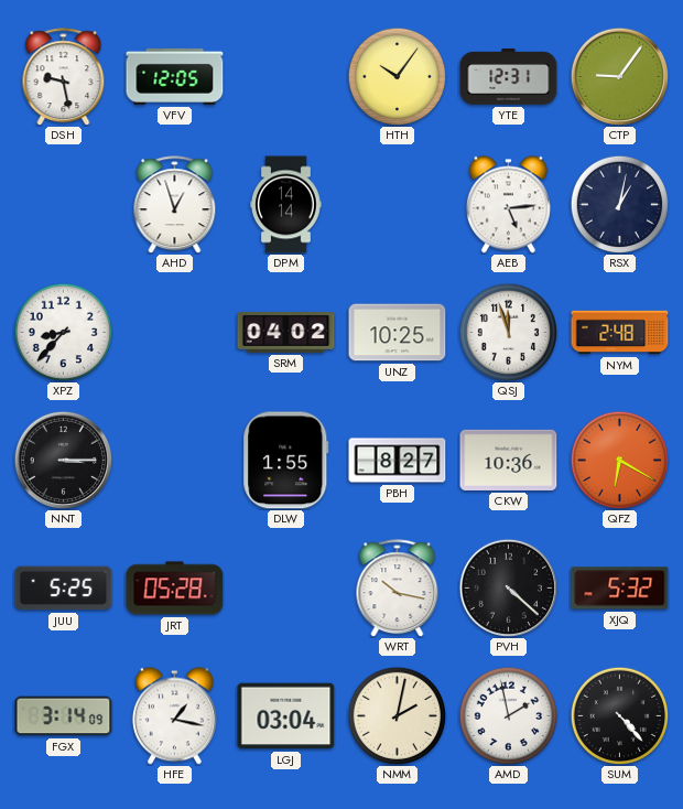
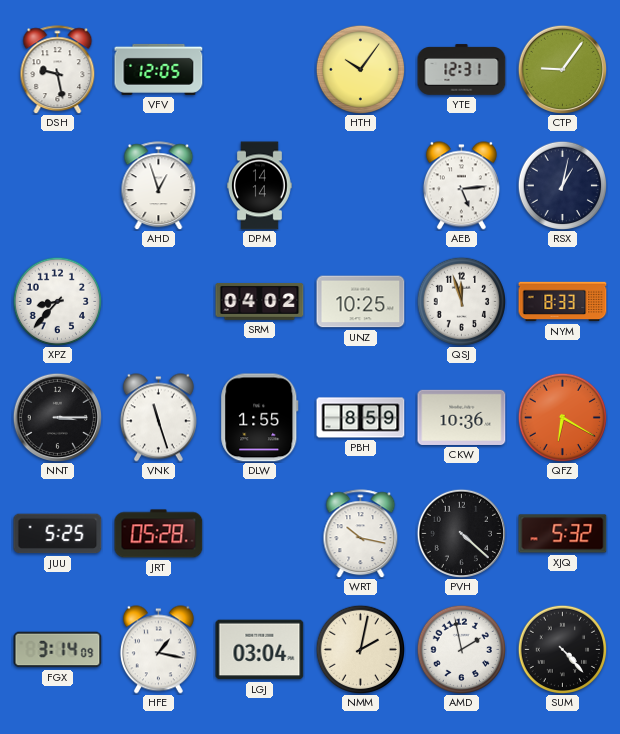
NYM: 2:48 -> 8:33
VNK: none -> 11:27
PBH: 8:27 -> 8:59
